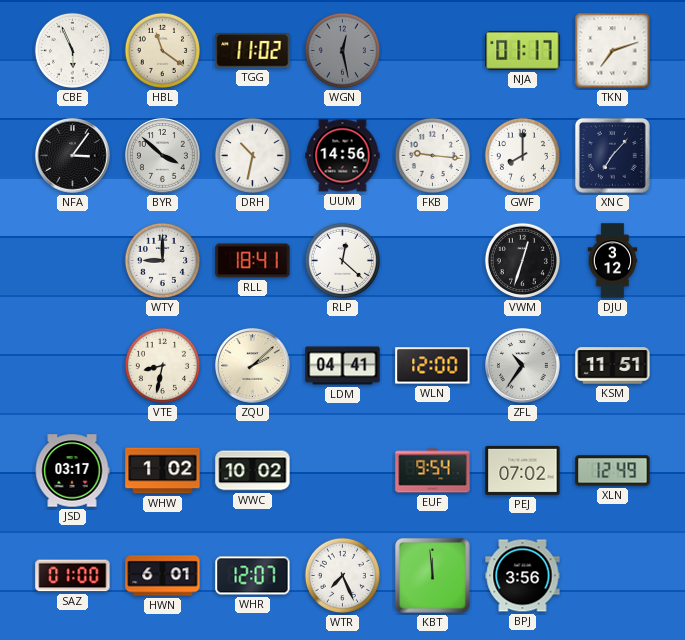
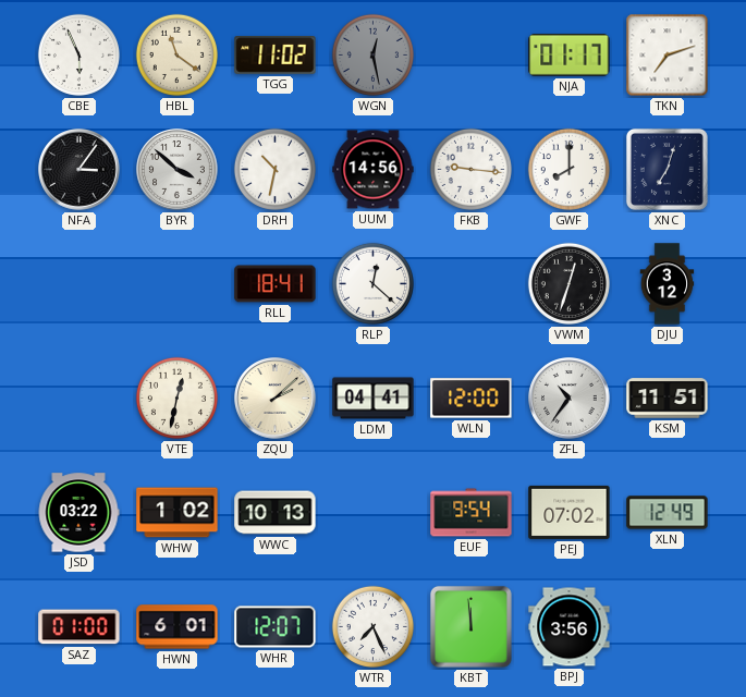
XNC: 7:07 -> 7:03
WTY: 9:00 -> none
VTE: 8:32 -> 12:32
JSD: 03:17 -> 03:22
WWC: 10:02 -> 10:13
